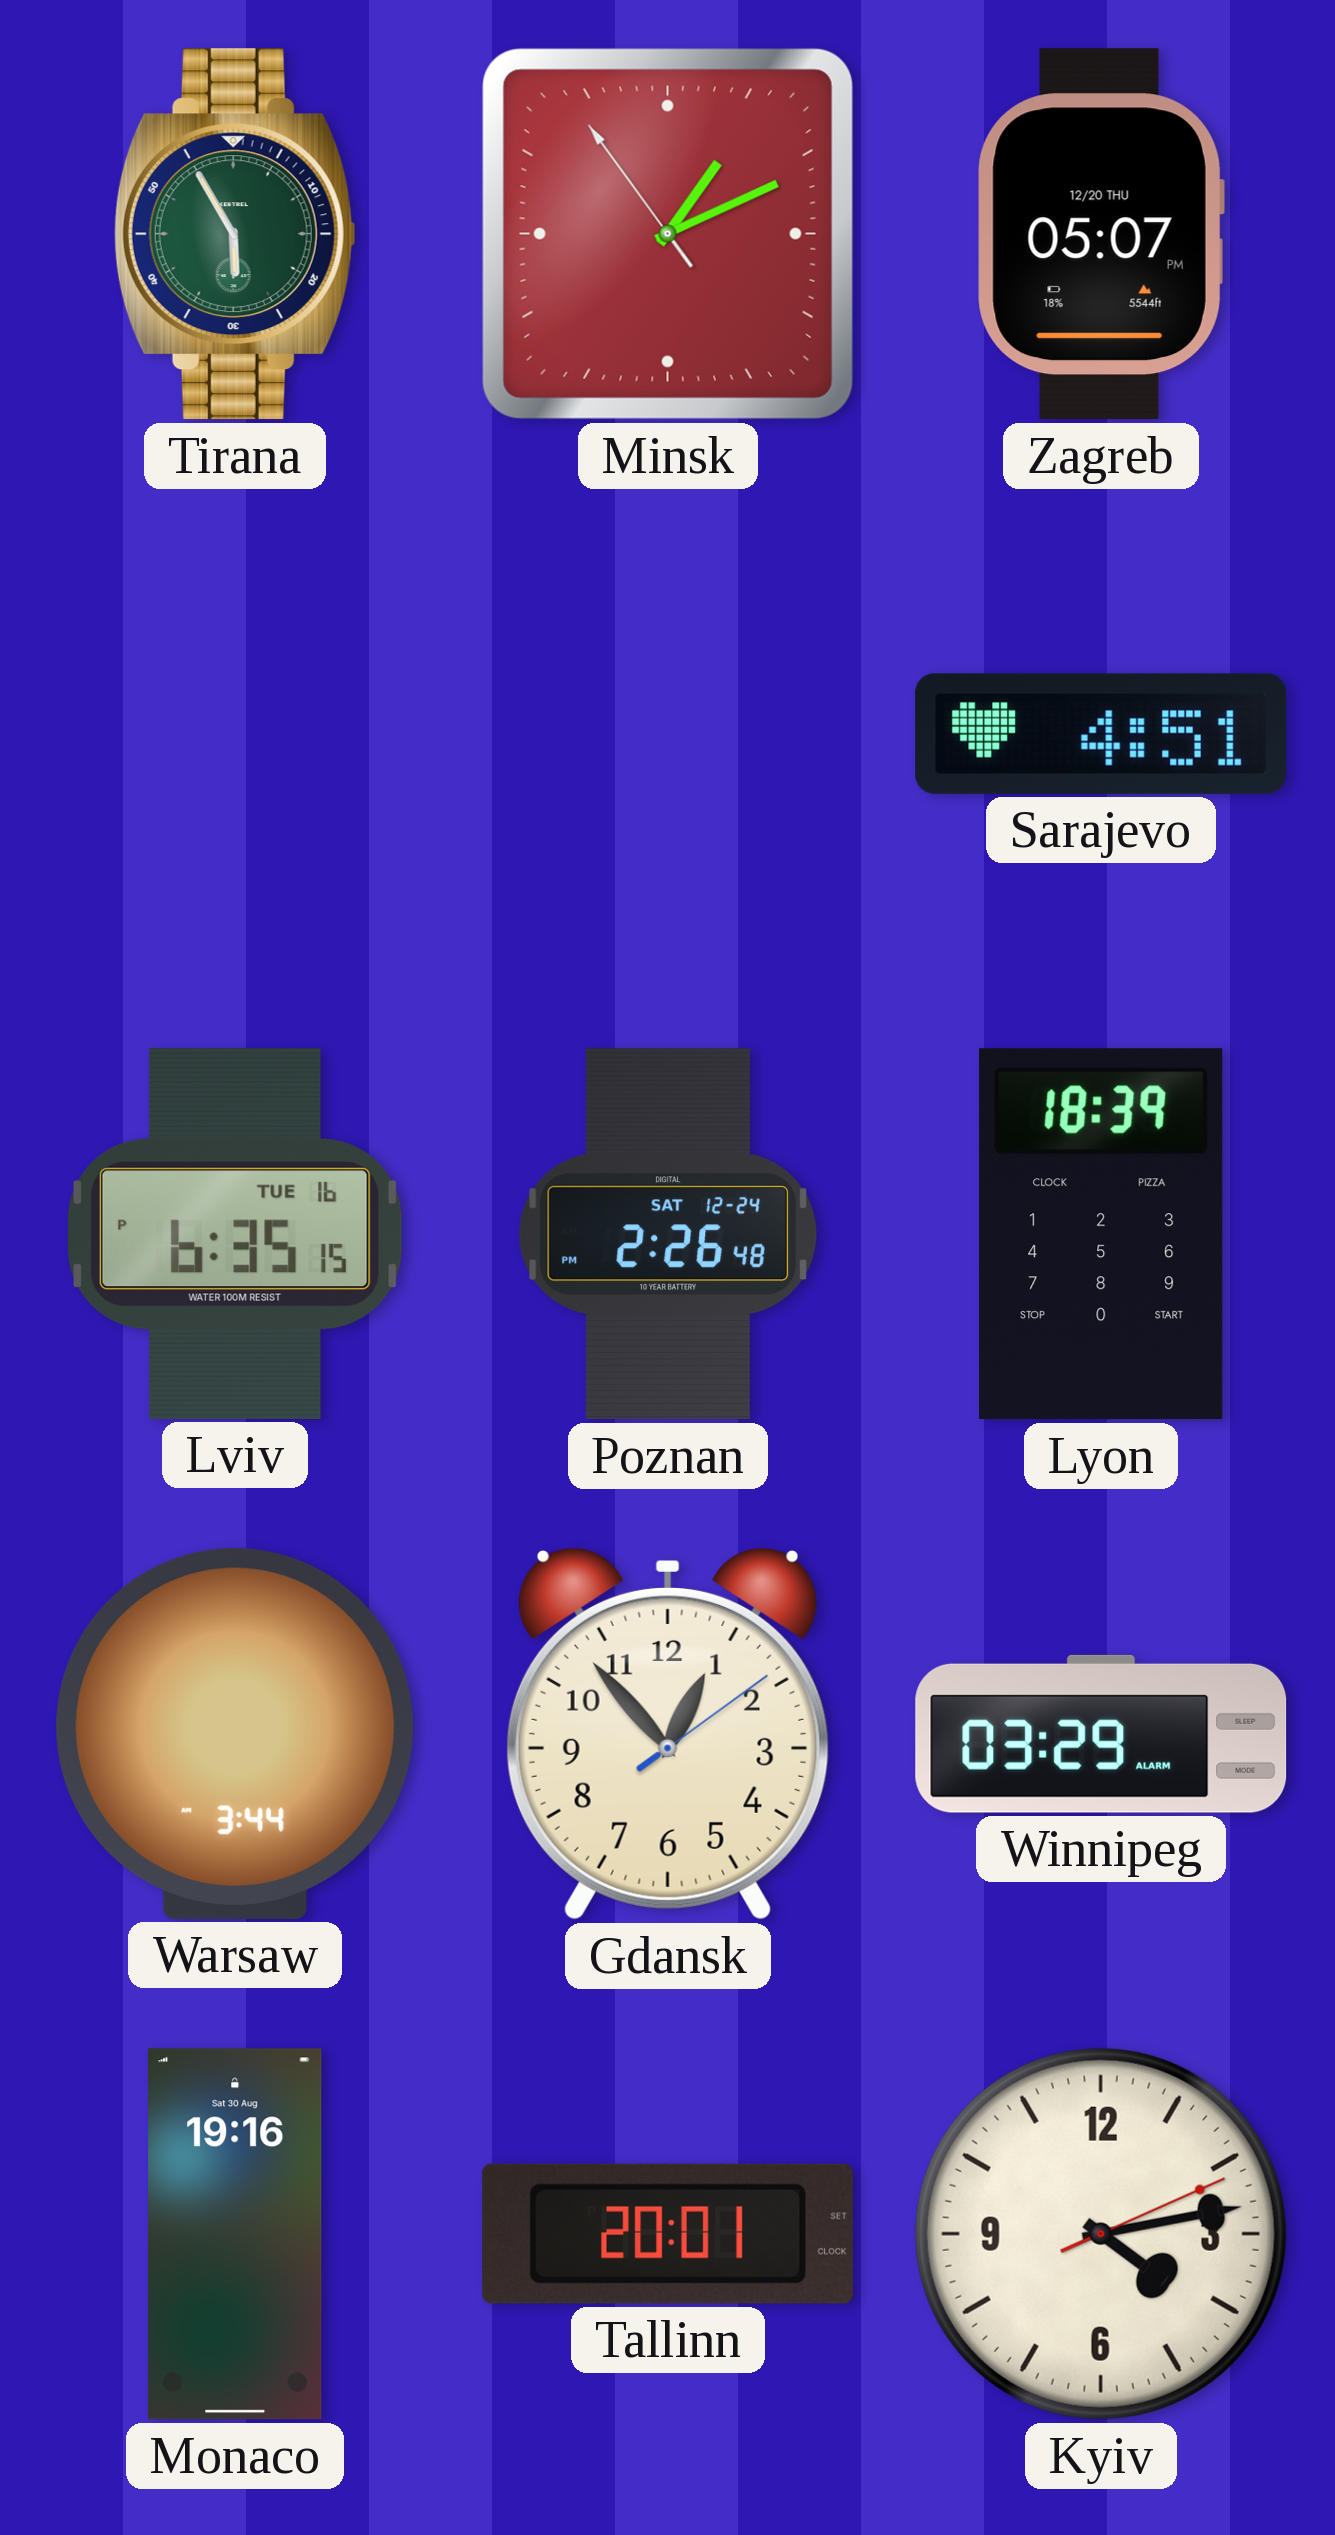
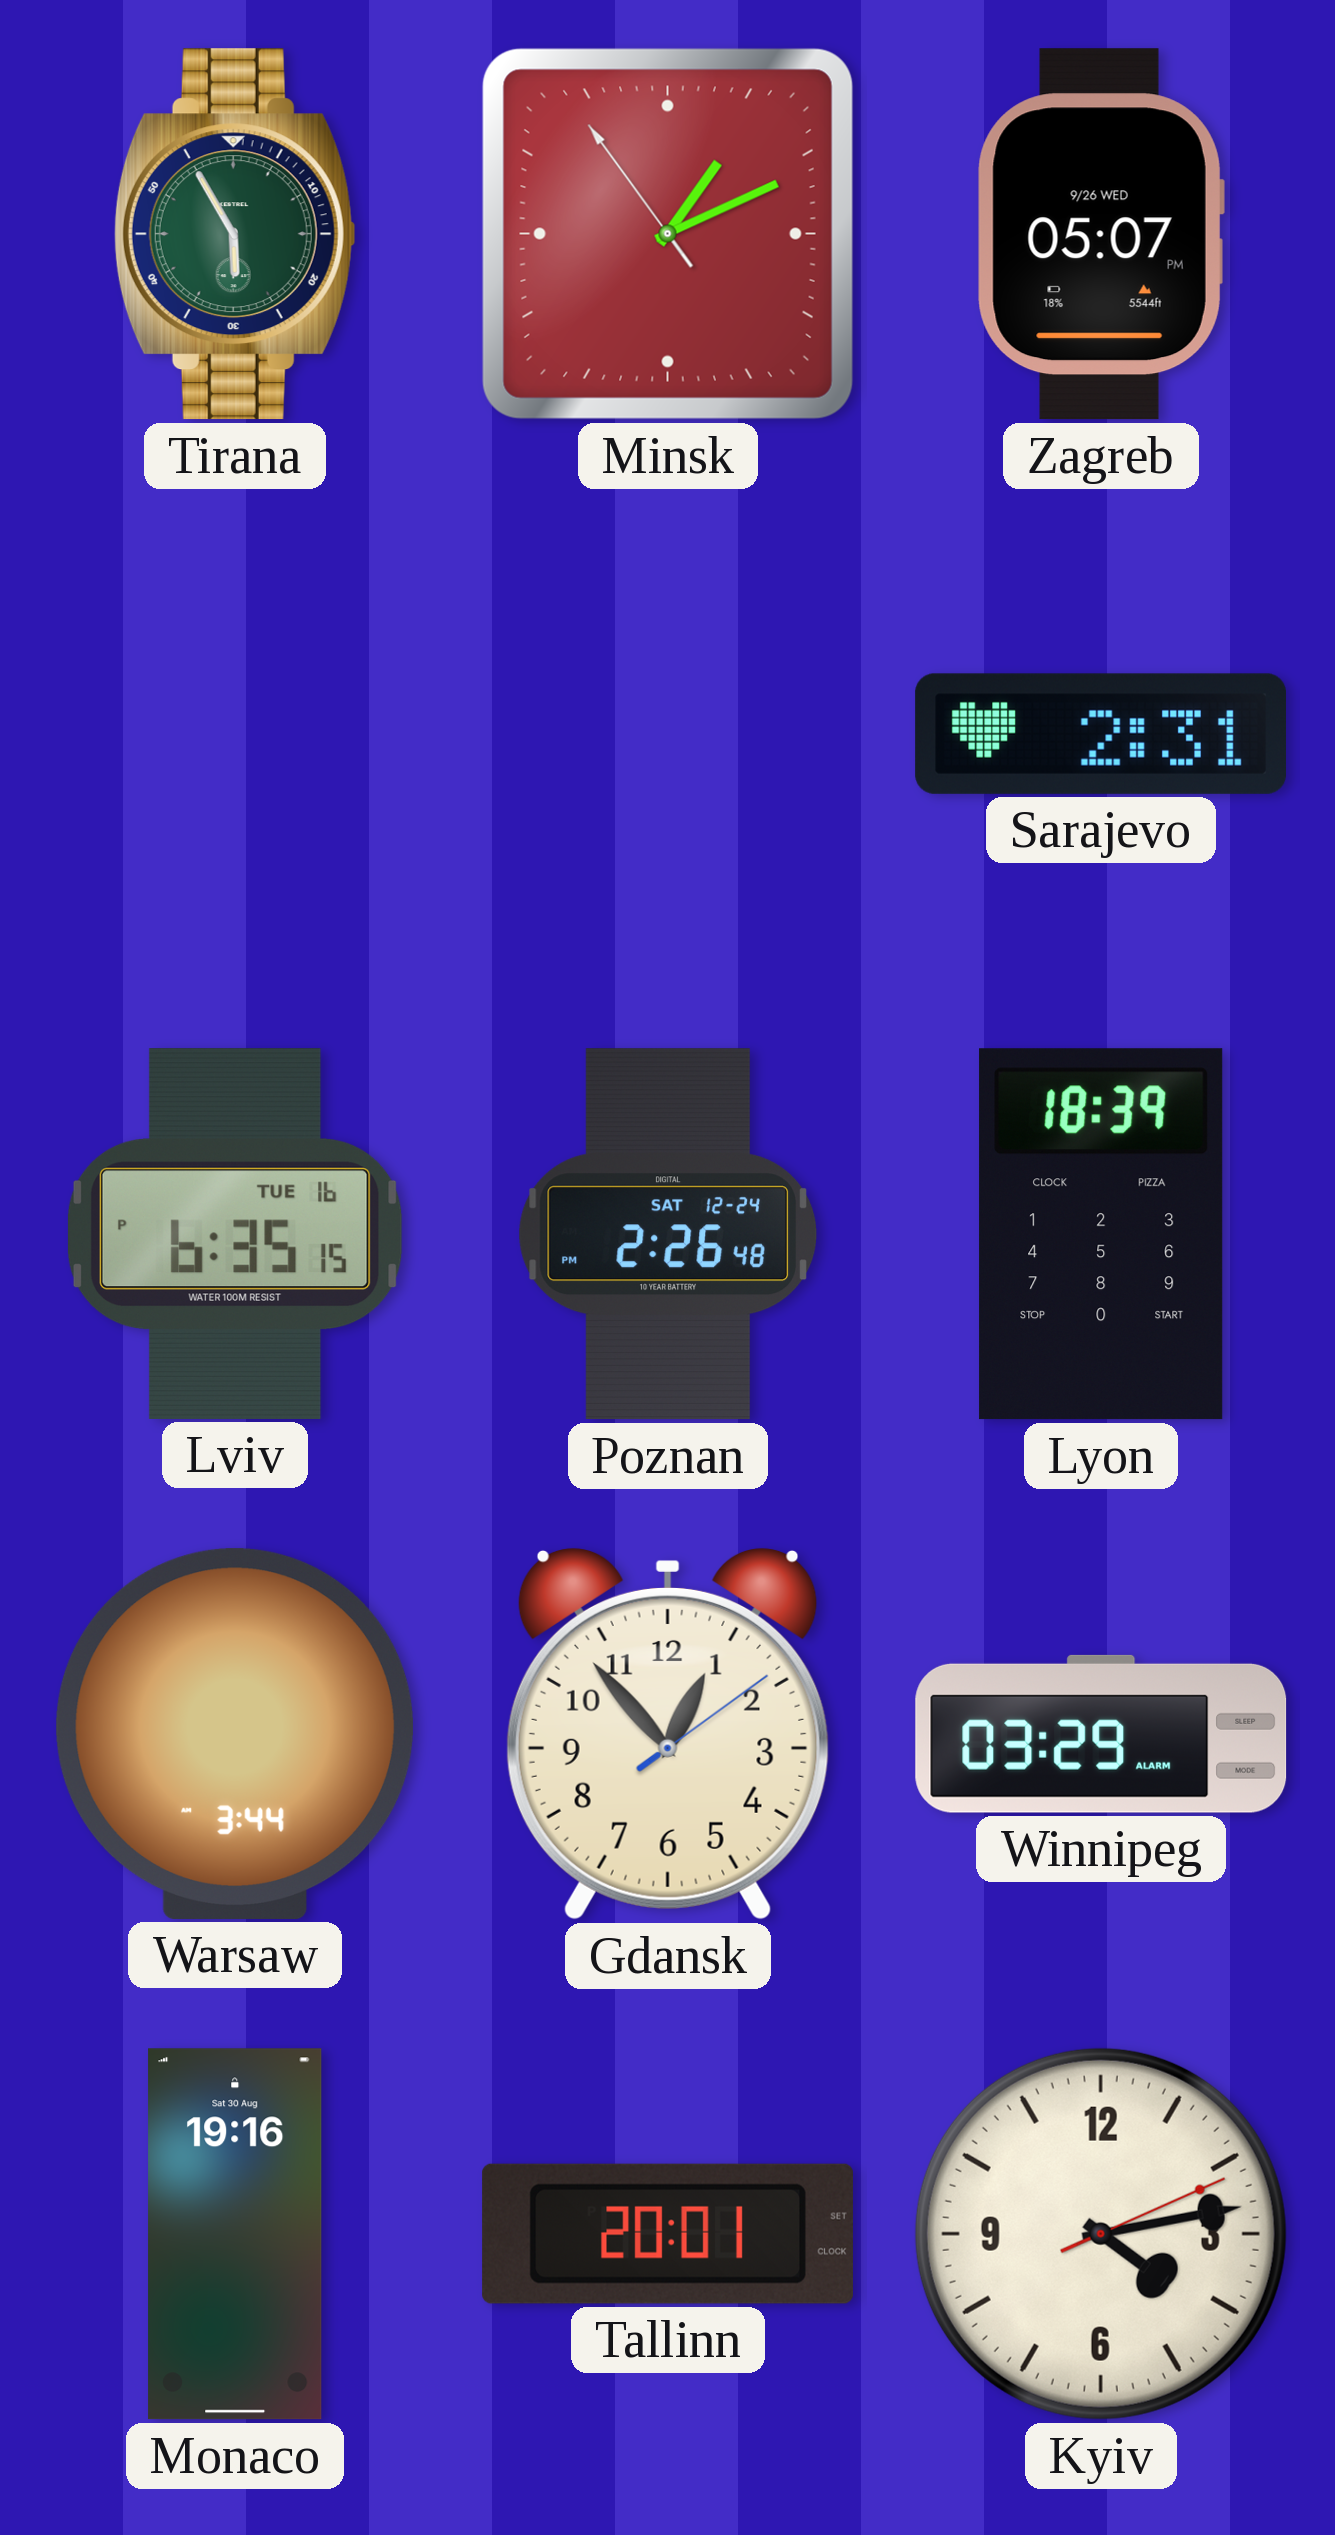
Zagreb date: 12/20 THU -> 9/26 WED
Sarajevo: 4:51 -> 2:31
